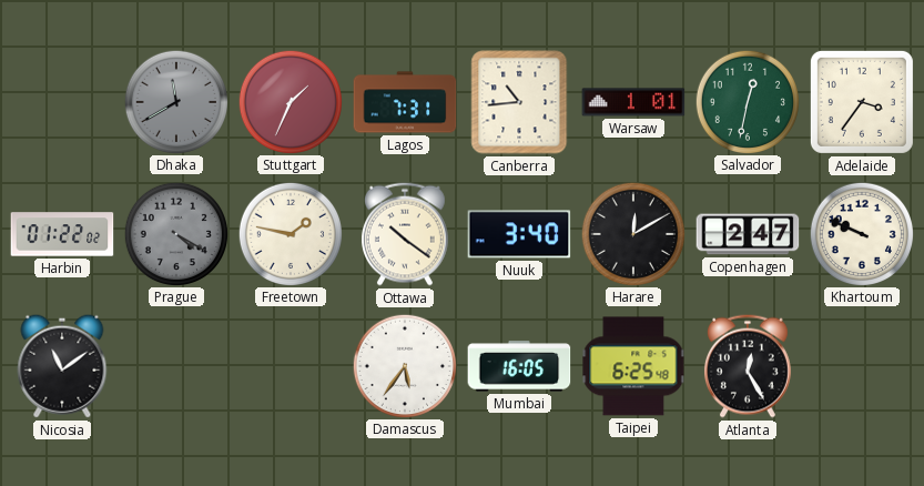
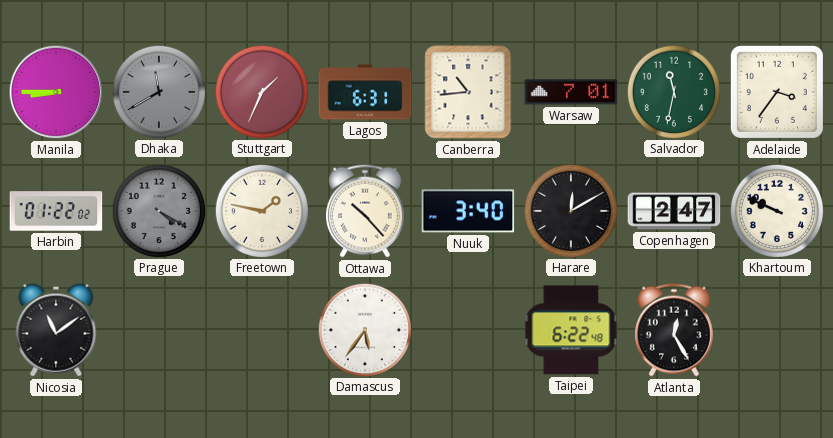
Manila: none -> 8:45
Lagos: 7:31 -> 6:31
Warsaw: 1:01 -> 7:01
Salvador: 12:32 -> 11:32
Ottawa: 10:21 -> 10:23
Mumbai: 16:05 -> none
Taipei: 6:25 -> 6:22
